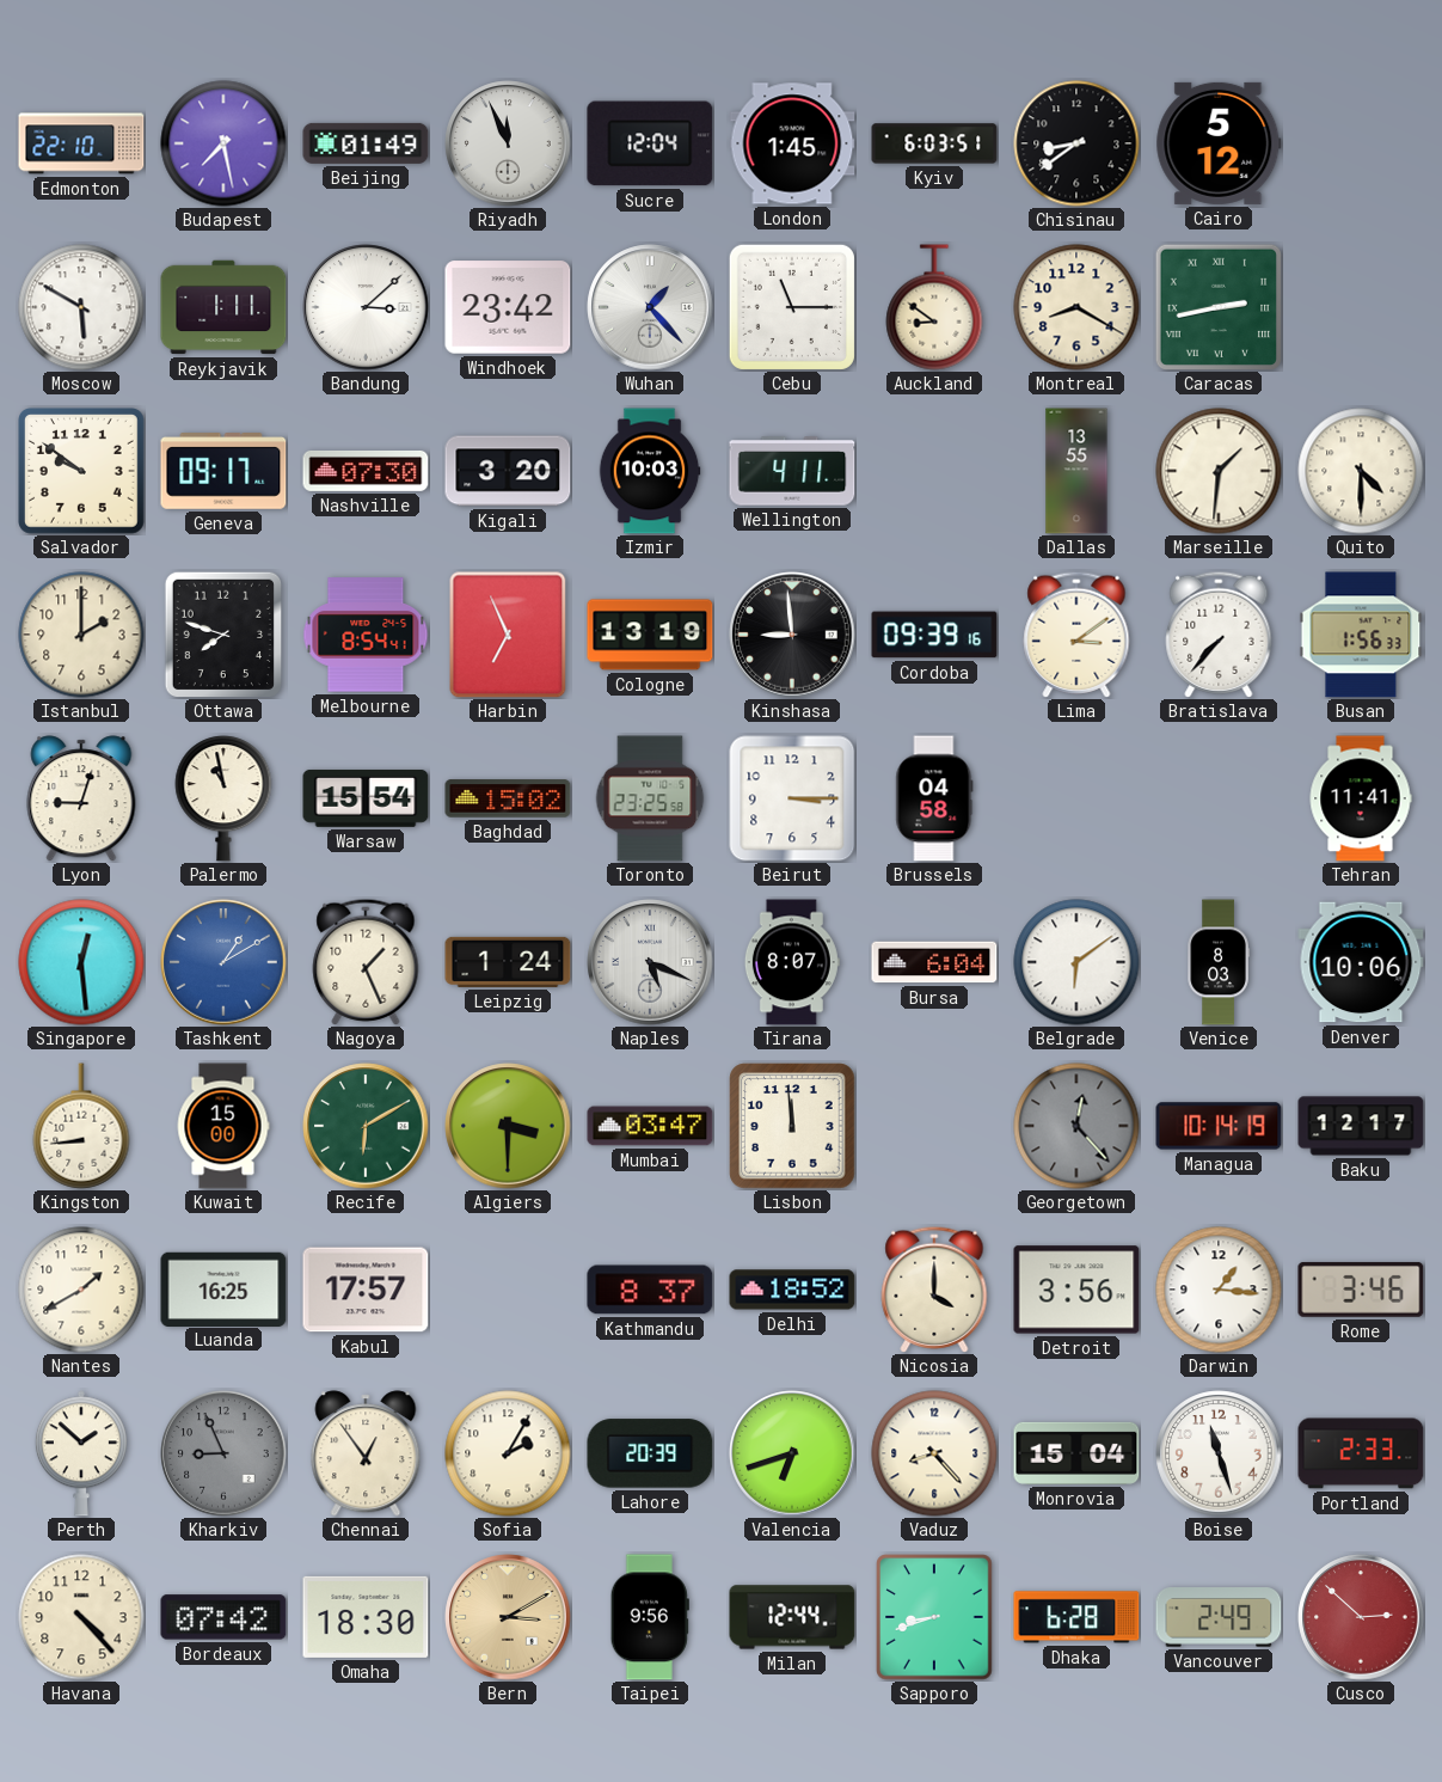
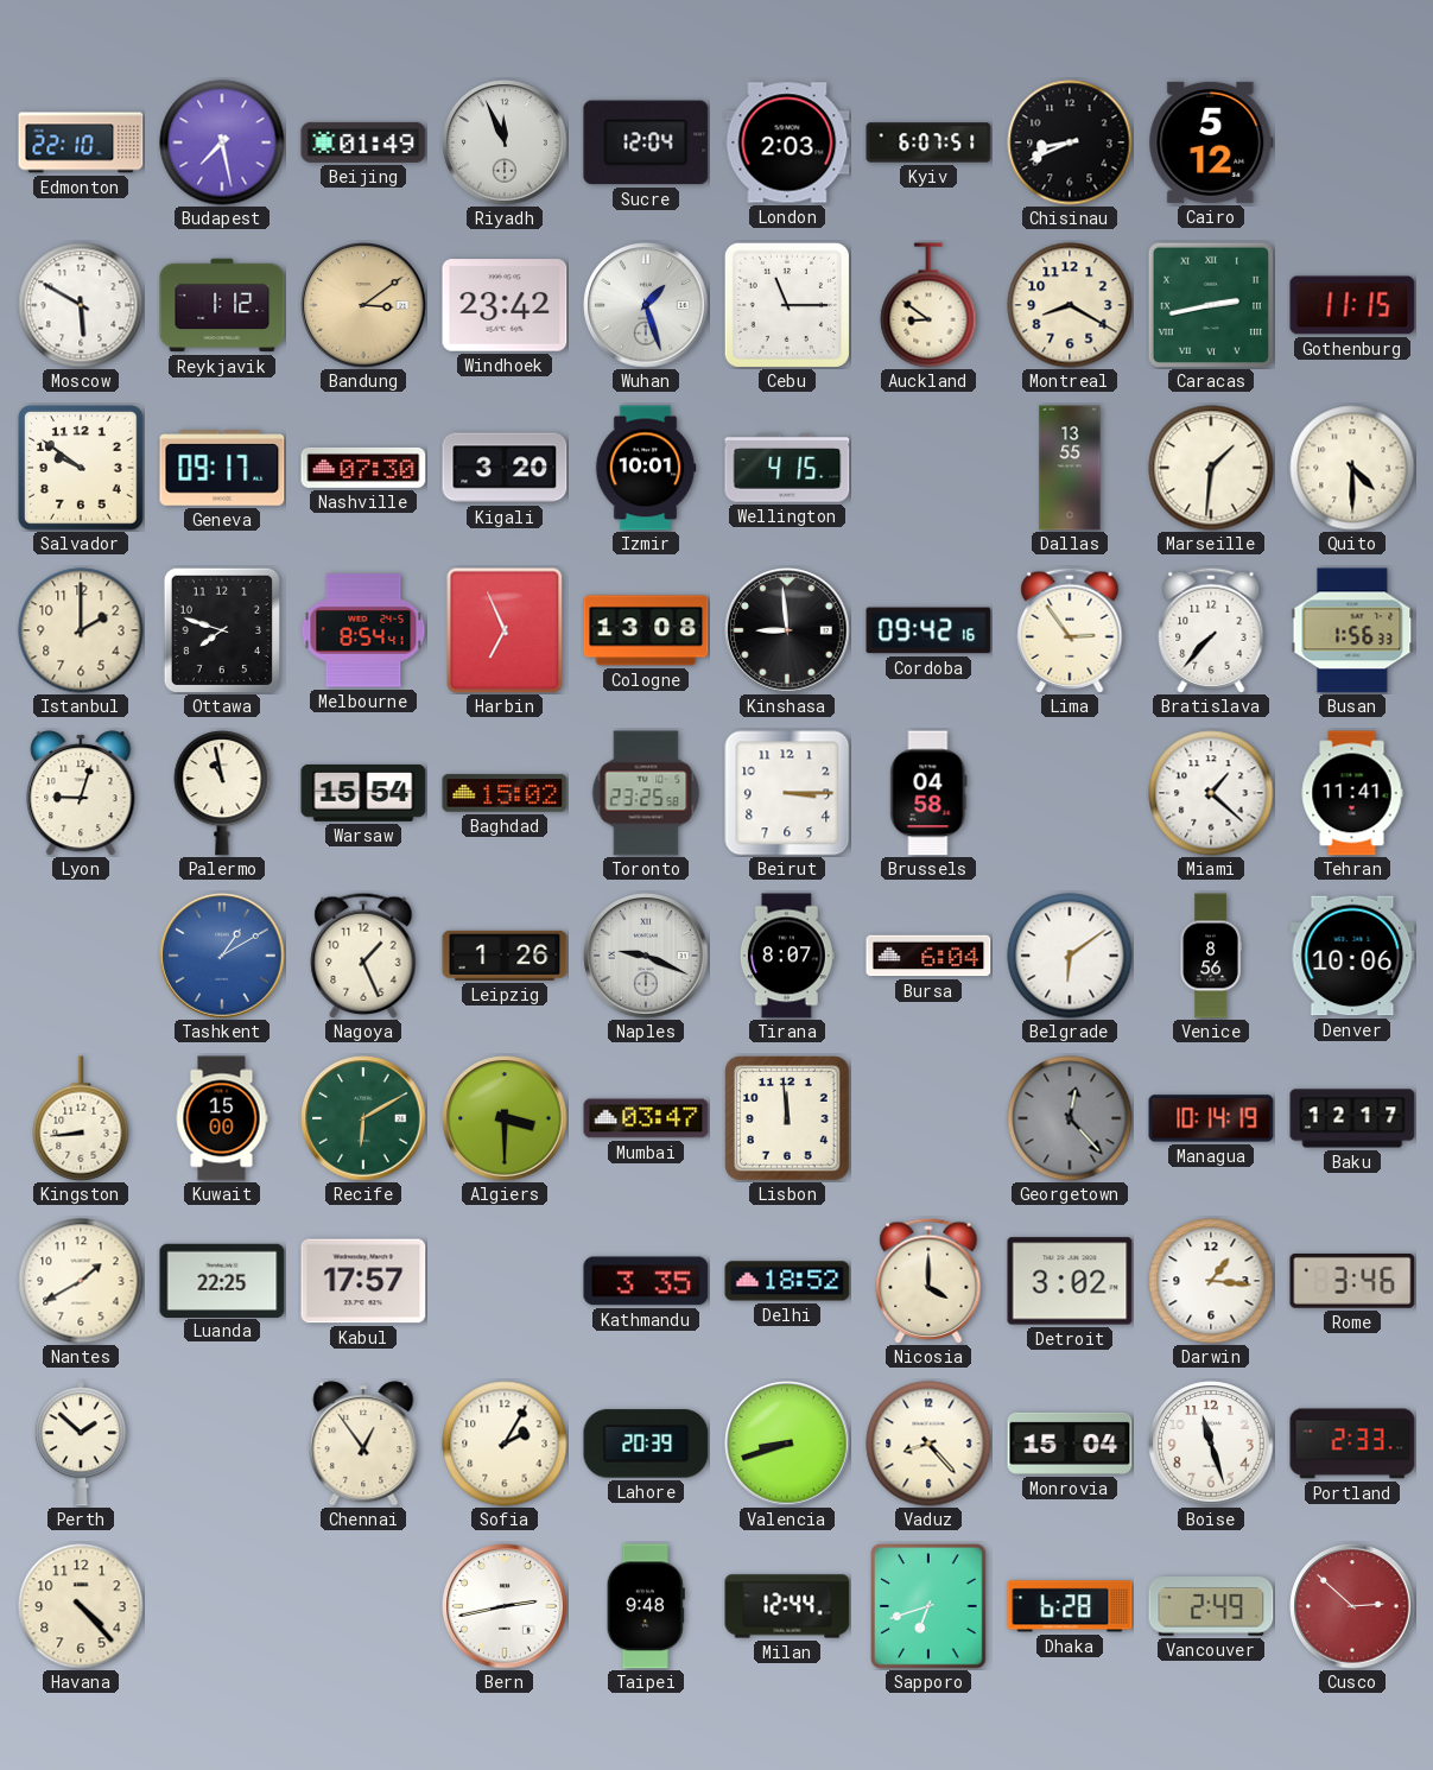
London: 1:45 -> 2:03
Kyiv: 6:03 -> 6:07
Chisinau: 8:39 -> 8:41
Reykjavik: 1:11 -> 1:12
Bandung: 3:08 -> 3:09
Bandung dial: white -> champagne
Wuhan: 1:23 -> 1:27
Gothenburg: none -> 11:15
Izmir: 10:03 -> 10:01
Wellington: 4:11 -> 4:15
Cologne: 13:19 -> 13:08
Cordoba: 09:39 -> 09:42
Lima: 3:09 -> 2:54
Miami: none -> 1:22
Singapore: 12:29 -> none
Leipzig: 1:24 -> 1:26
Naples: 5:19 -> 9:19
Venice: 8:03 -> 8:56
Luanda: 16:25 -> 22:25
Kathmandu: 8:37 -> 3:35
Detroit: 3:56 -> 3:02
Kharkiv: 8:56 -> none
Valencia: 6:42 -> 8:42
Bordeaux: 07:42 -> none
Omaha: 18:30 -> none
Bern: 3:10 -> 2:43
Bern dial: champagne -> white
Taipei: 9:56 -> 9:48
Sapporo: 8:42 -> 6:42
